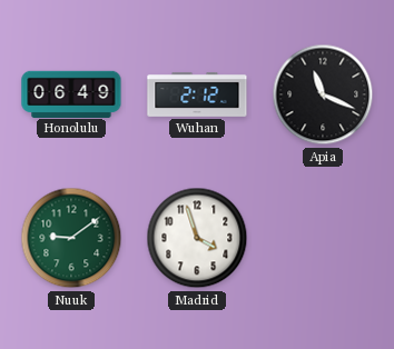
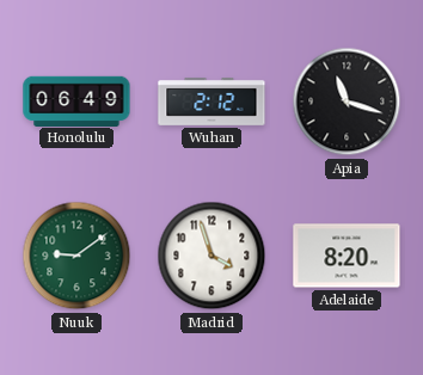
Apia: 11:19 -> 11:18
Adelaide: none -> 8:20
